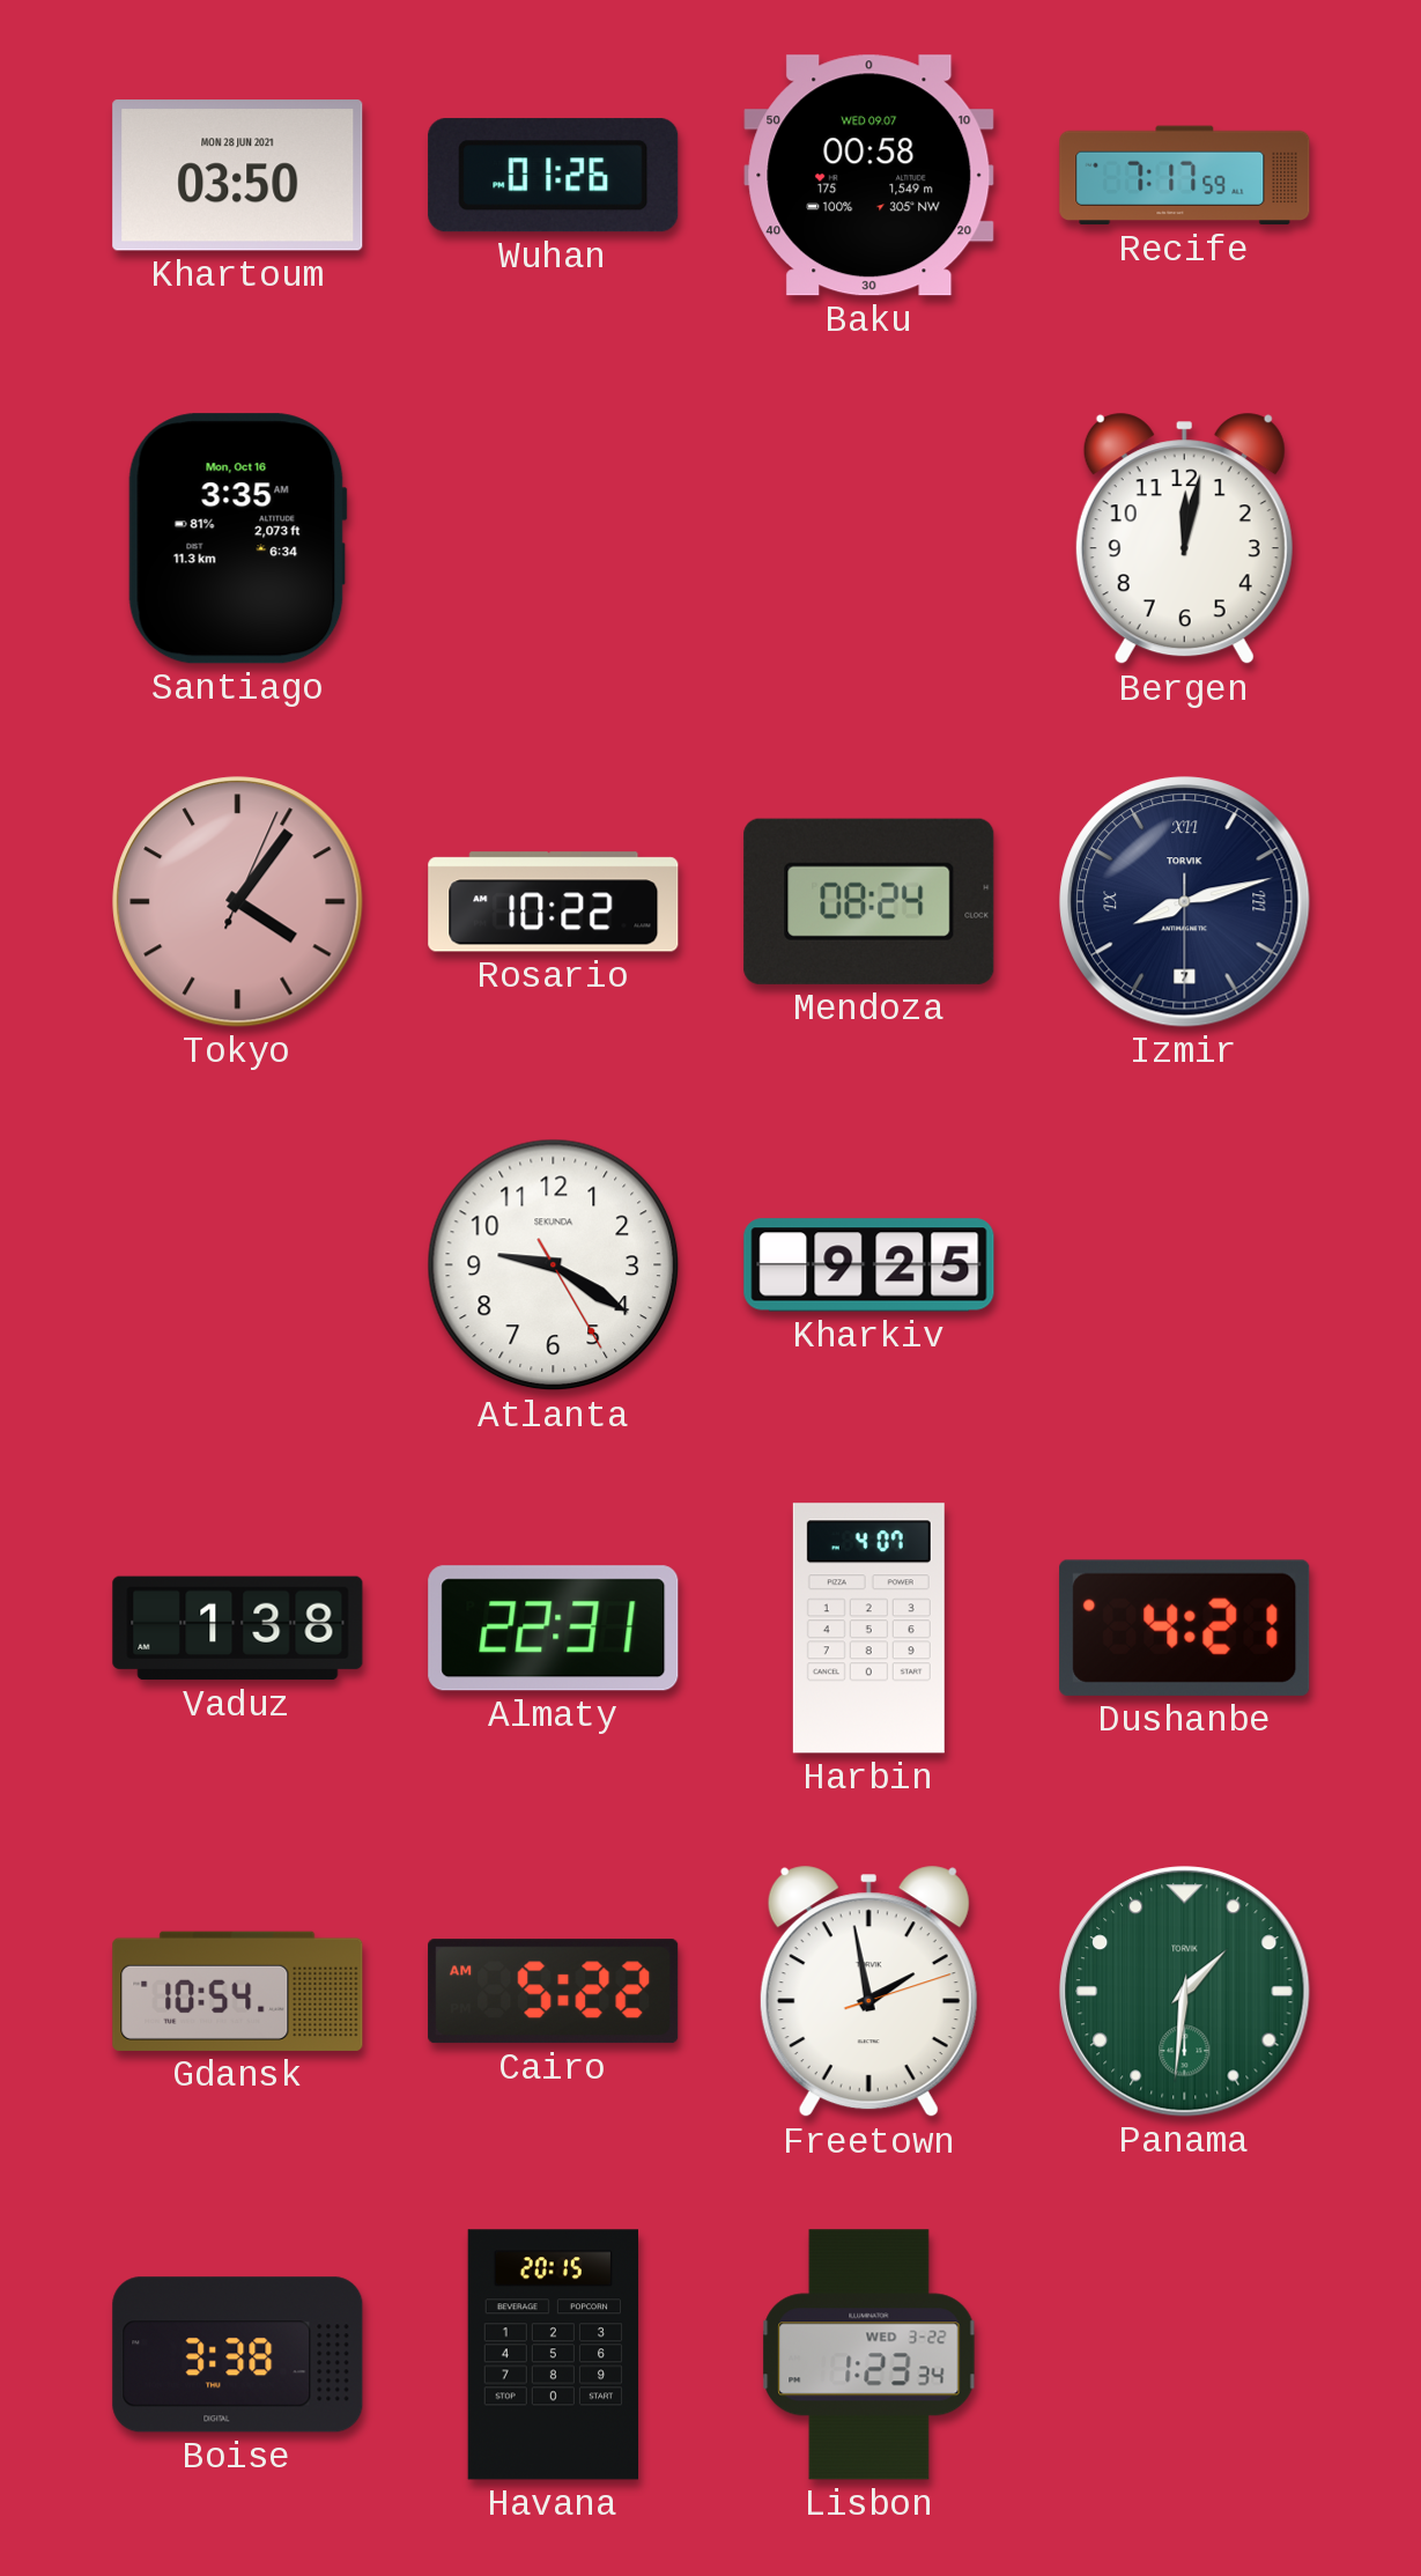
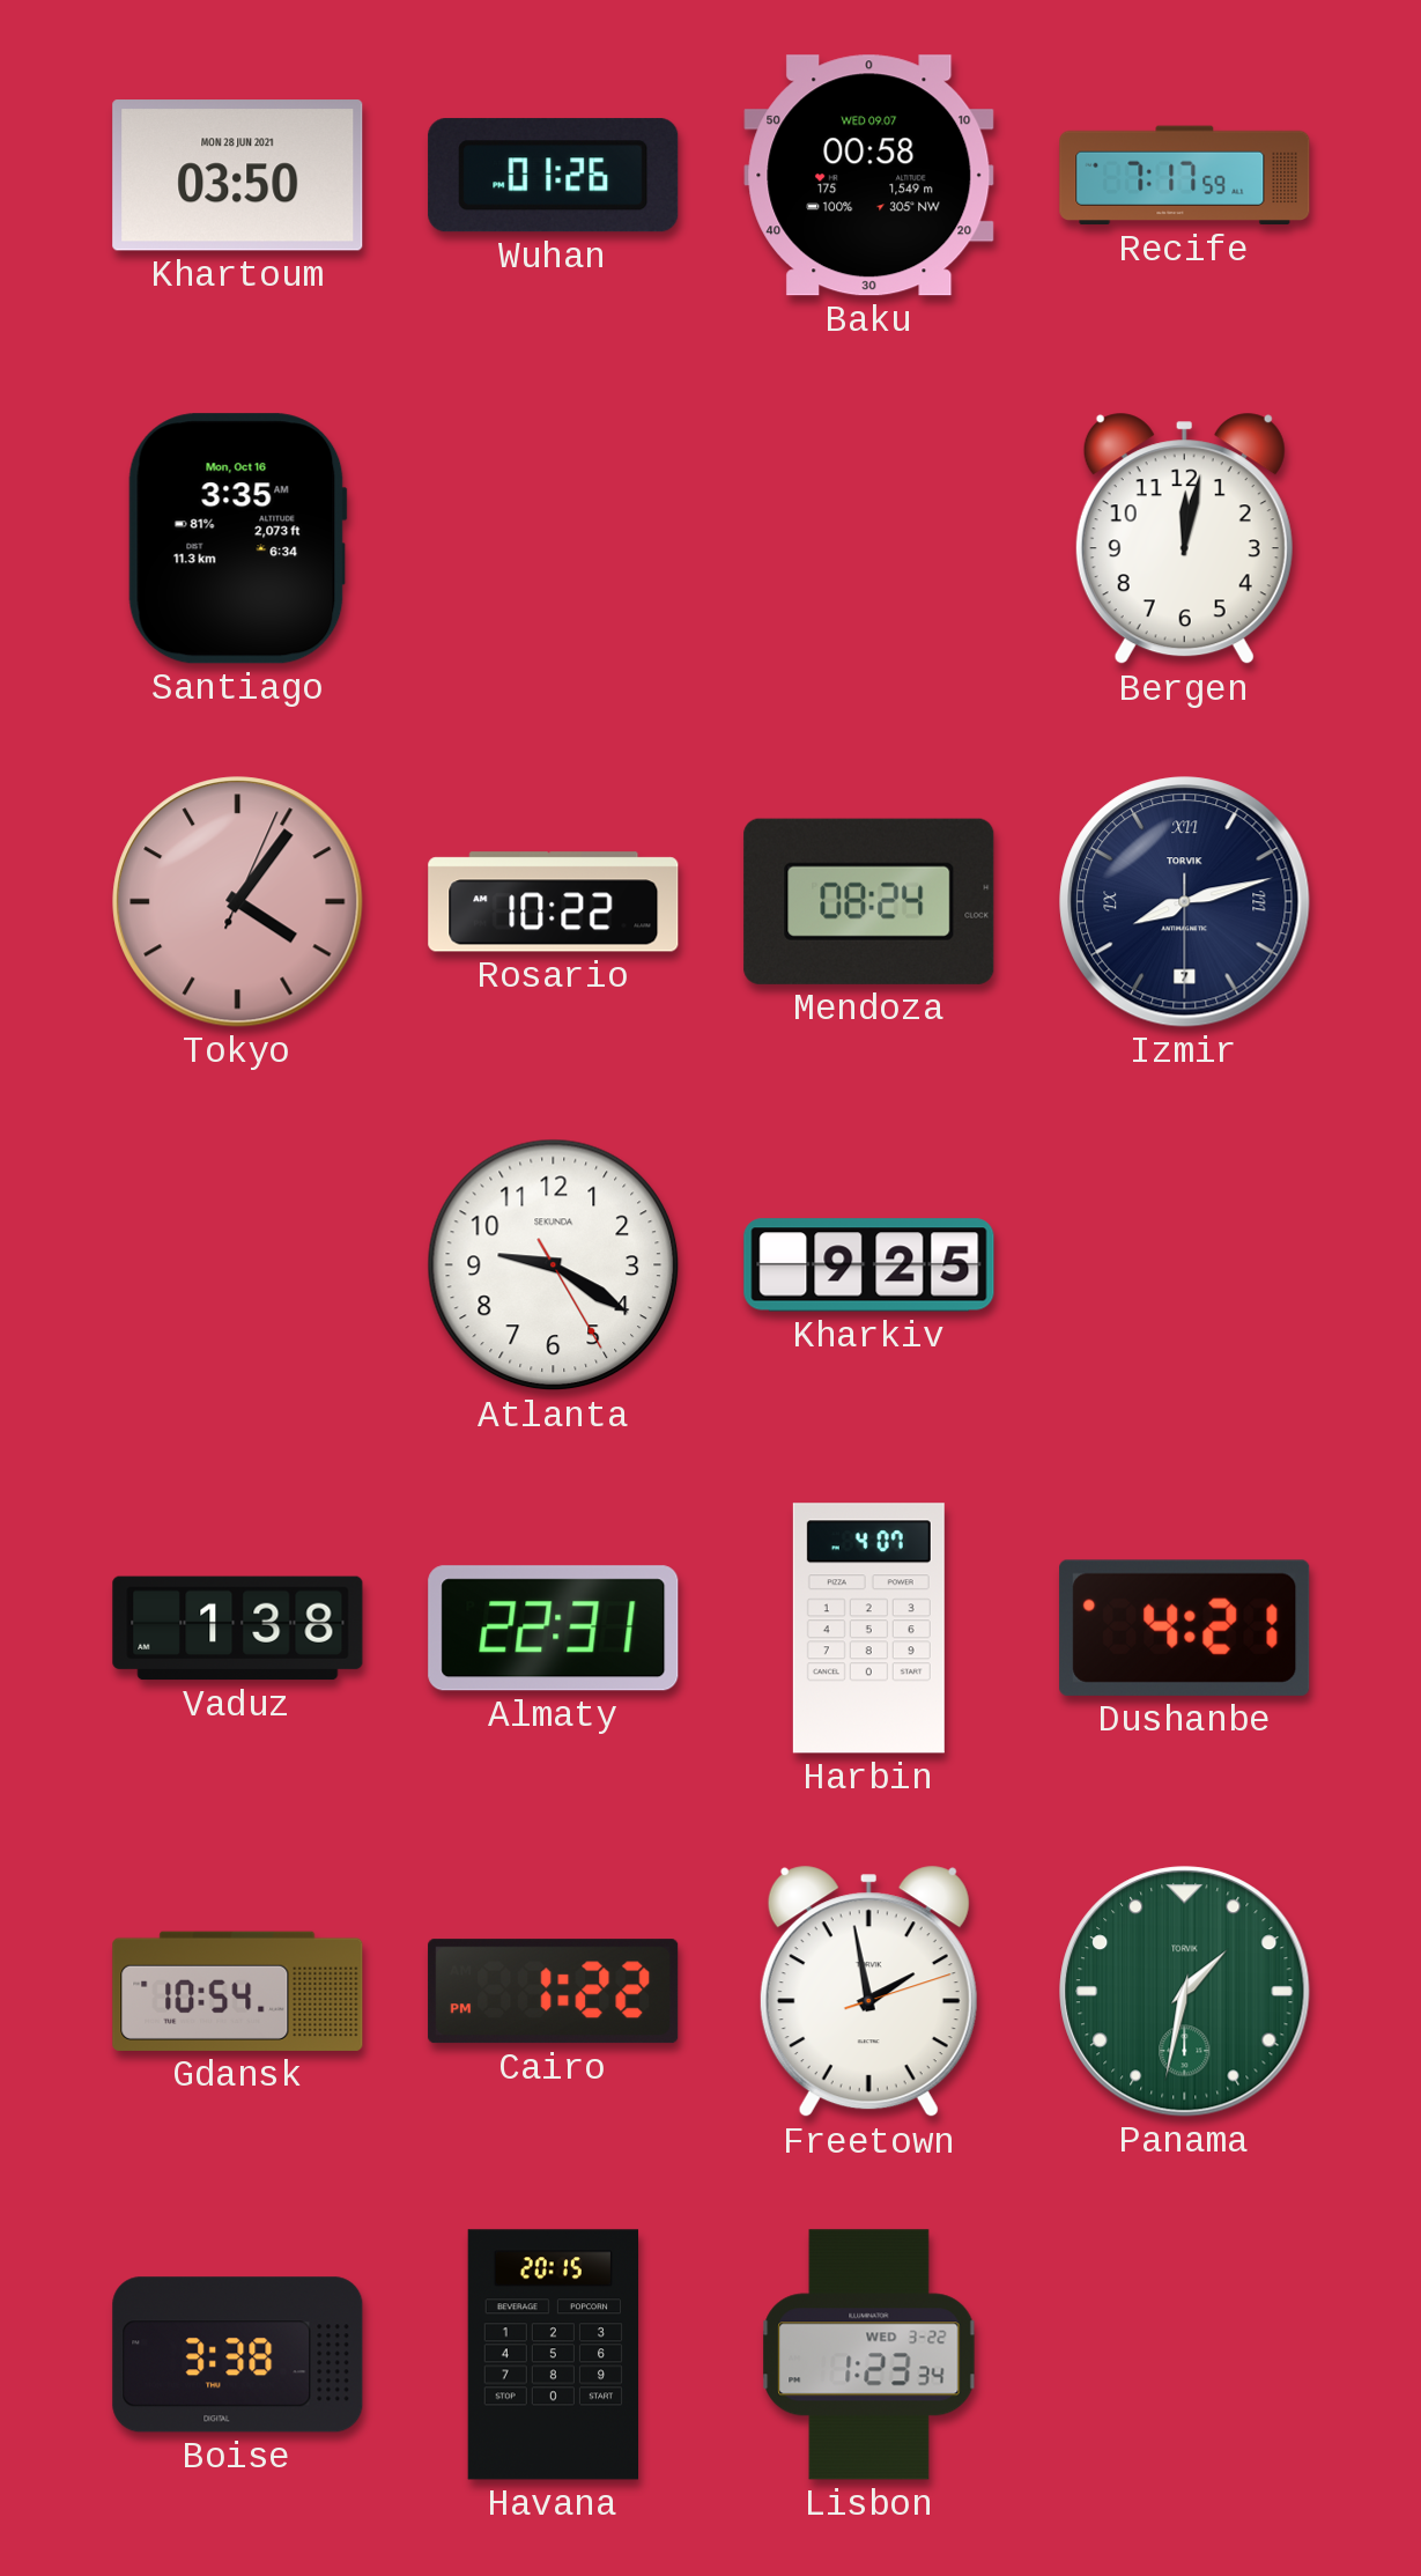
Cairo: 5:22 -> 1:22
Panama: 1:31 -> 1:32
